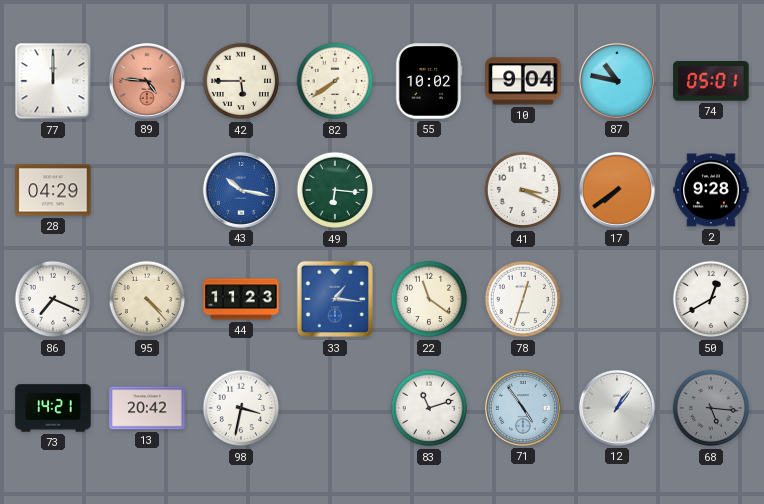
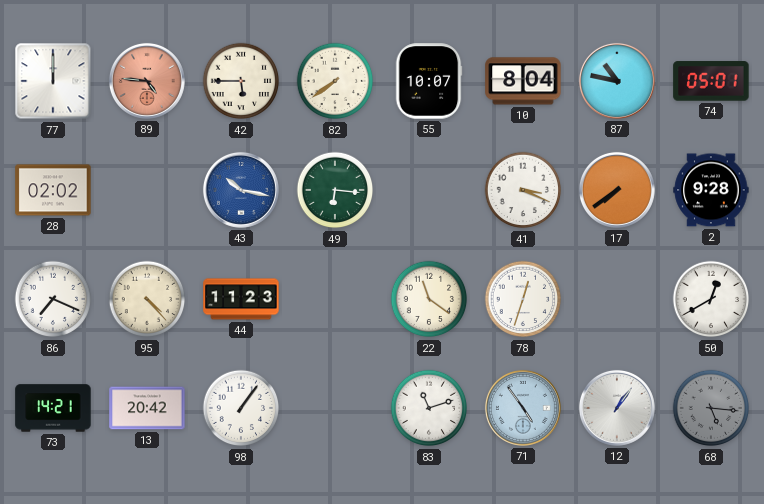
55: 10:02 -> 10:07
10: 9:04 -> 8:04
28: 04:29 -> 02:02
33: 1:16 -> none
98: 3:32 -> 1:06
